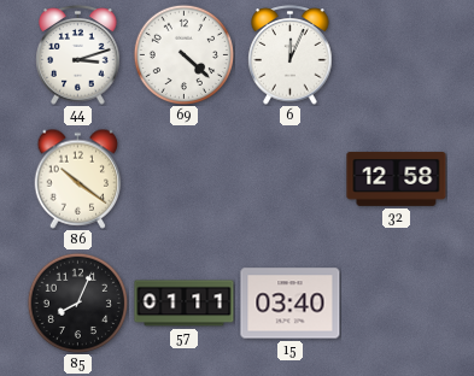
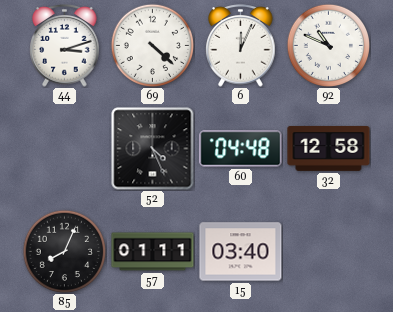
92: none -> 10:49
86: 10:21 -> none
52: none -> 4:26
60: none -> 04:48
